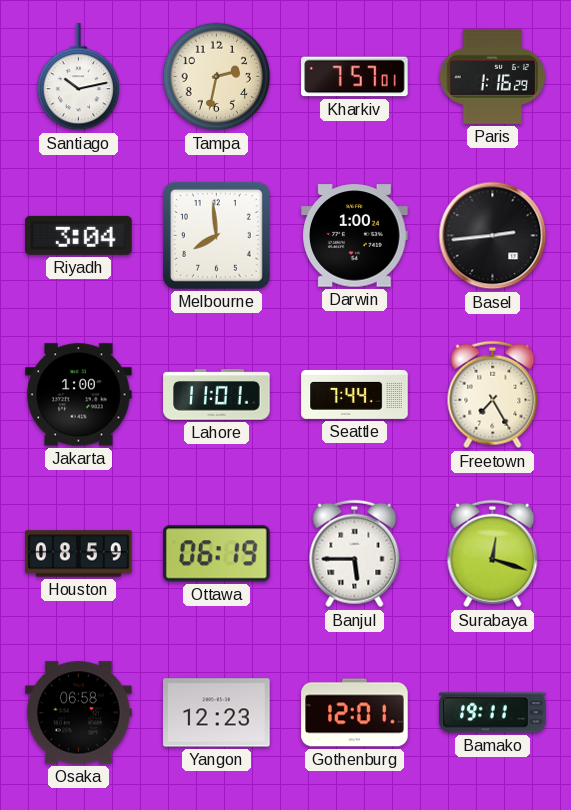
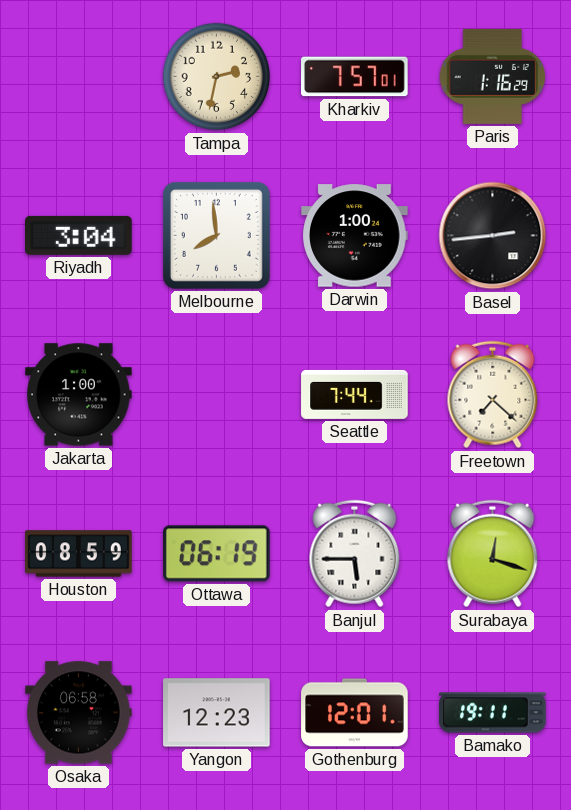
Santiago: 10:13 -> none
Lahore: 11:01 -> none
Freetown: 7:25 -> 7:22
